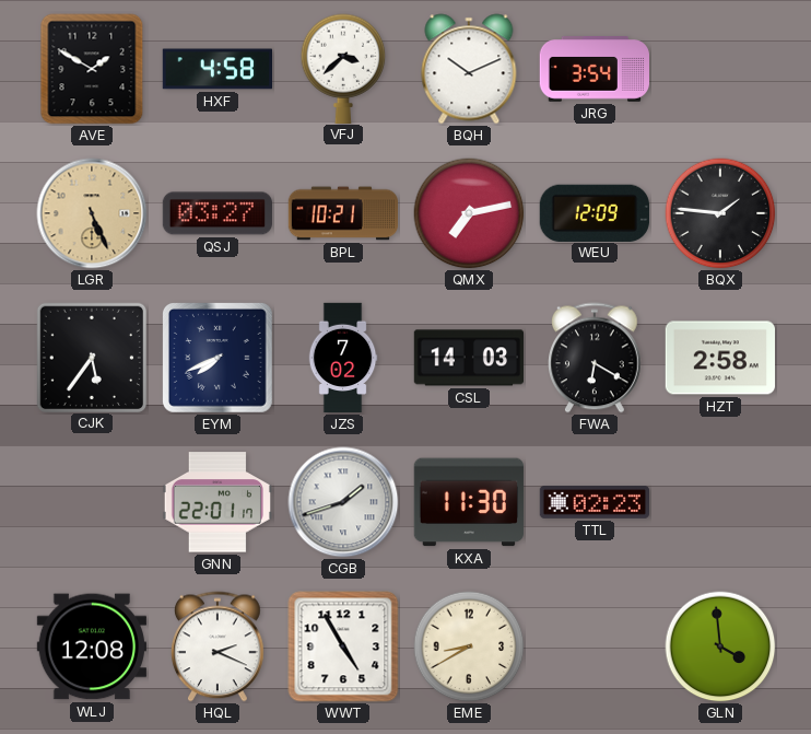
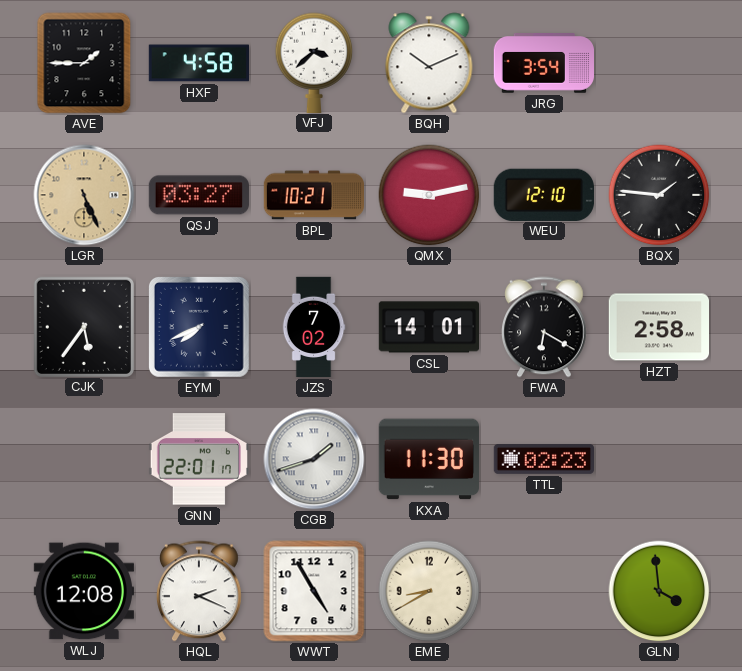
AVE: 1:50 -> 1:45
QMX: 7:13 -> 9:13
WEU: 12:09 -> 12:10
CSL: 14:03 -> 14:01
